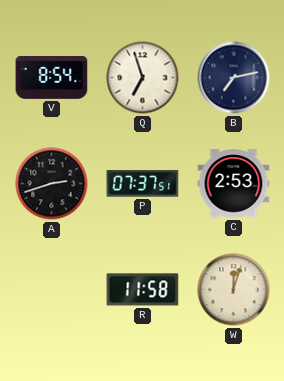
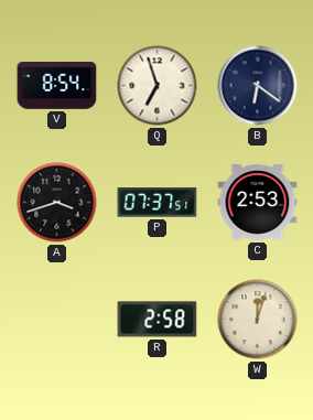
B: 7:13 -> 6:21
A: 2:42 -> 3:42
R: 11:58 -> 2:58
